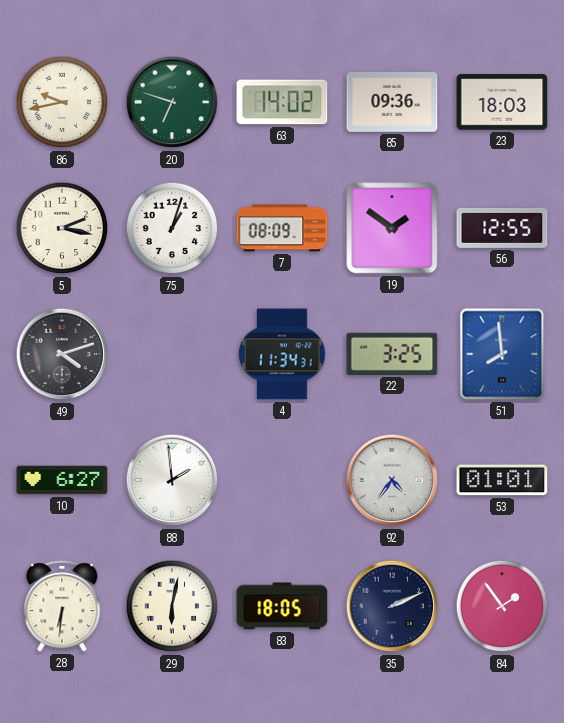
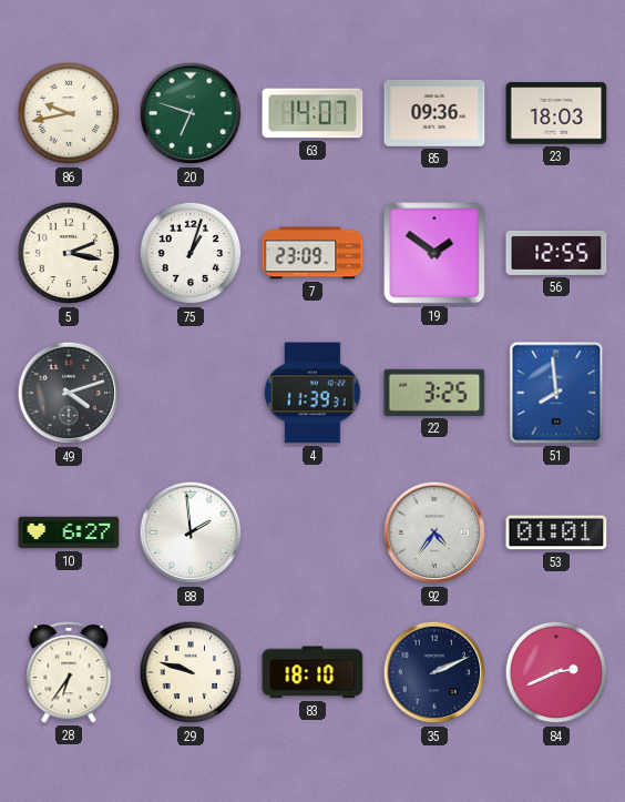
63: 14:02 -> 14:07
7: 08:09 -> 23:09
4: 11:34 -> 11:39
28: 6:31 -> 6:36
29: 6:02 -> 9:48
83: 18:05 -> 18:10
84: 1:54 -> 2:41
